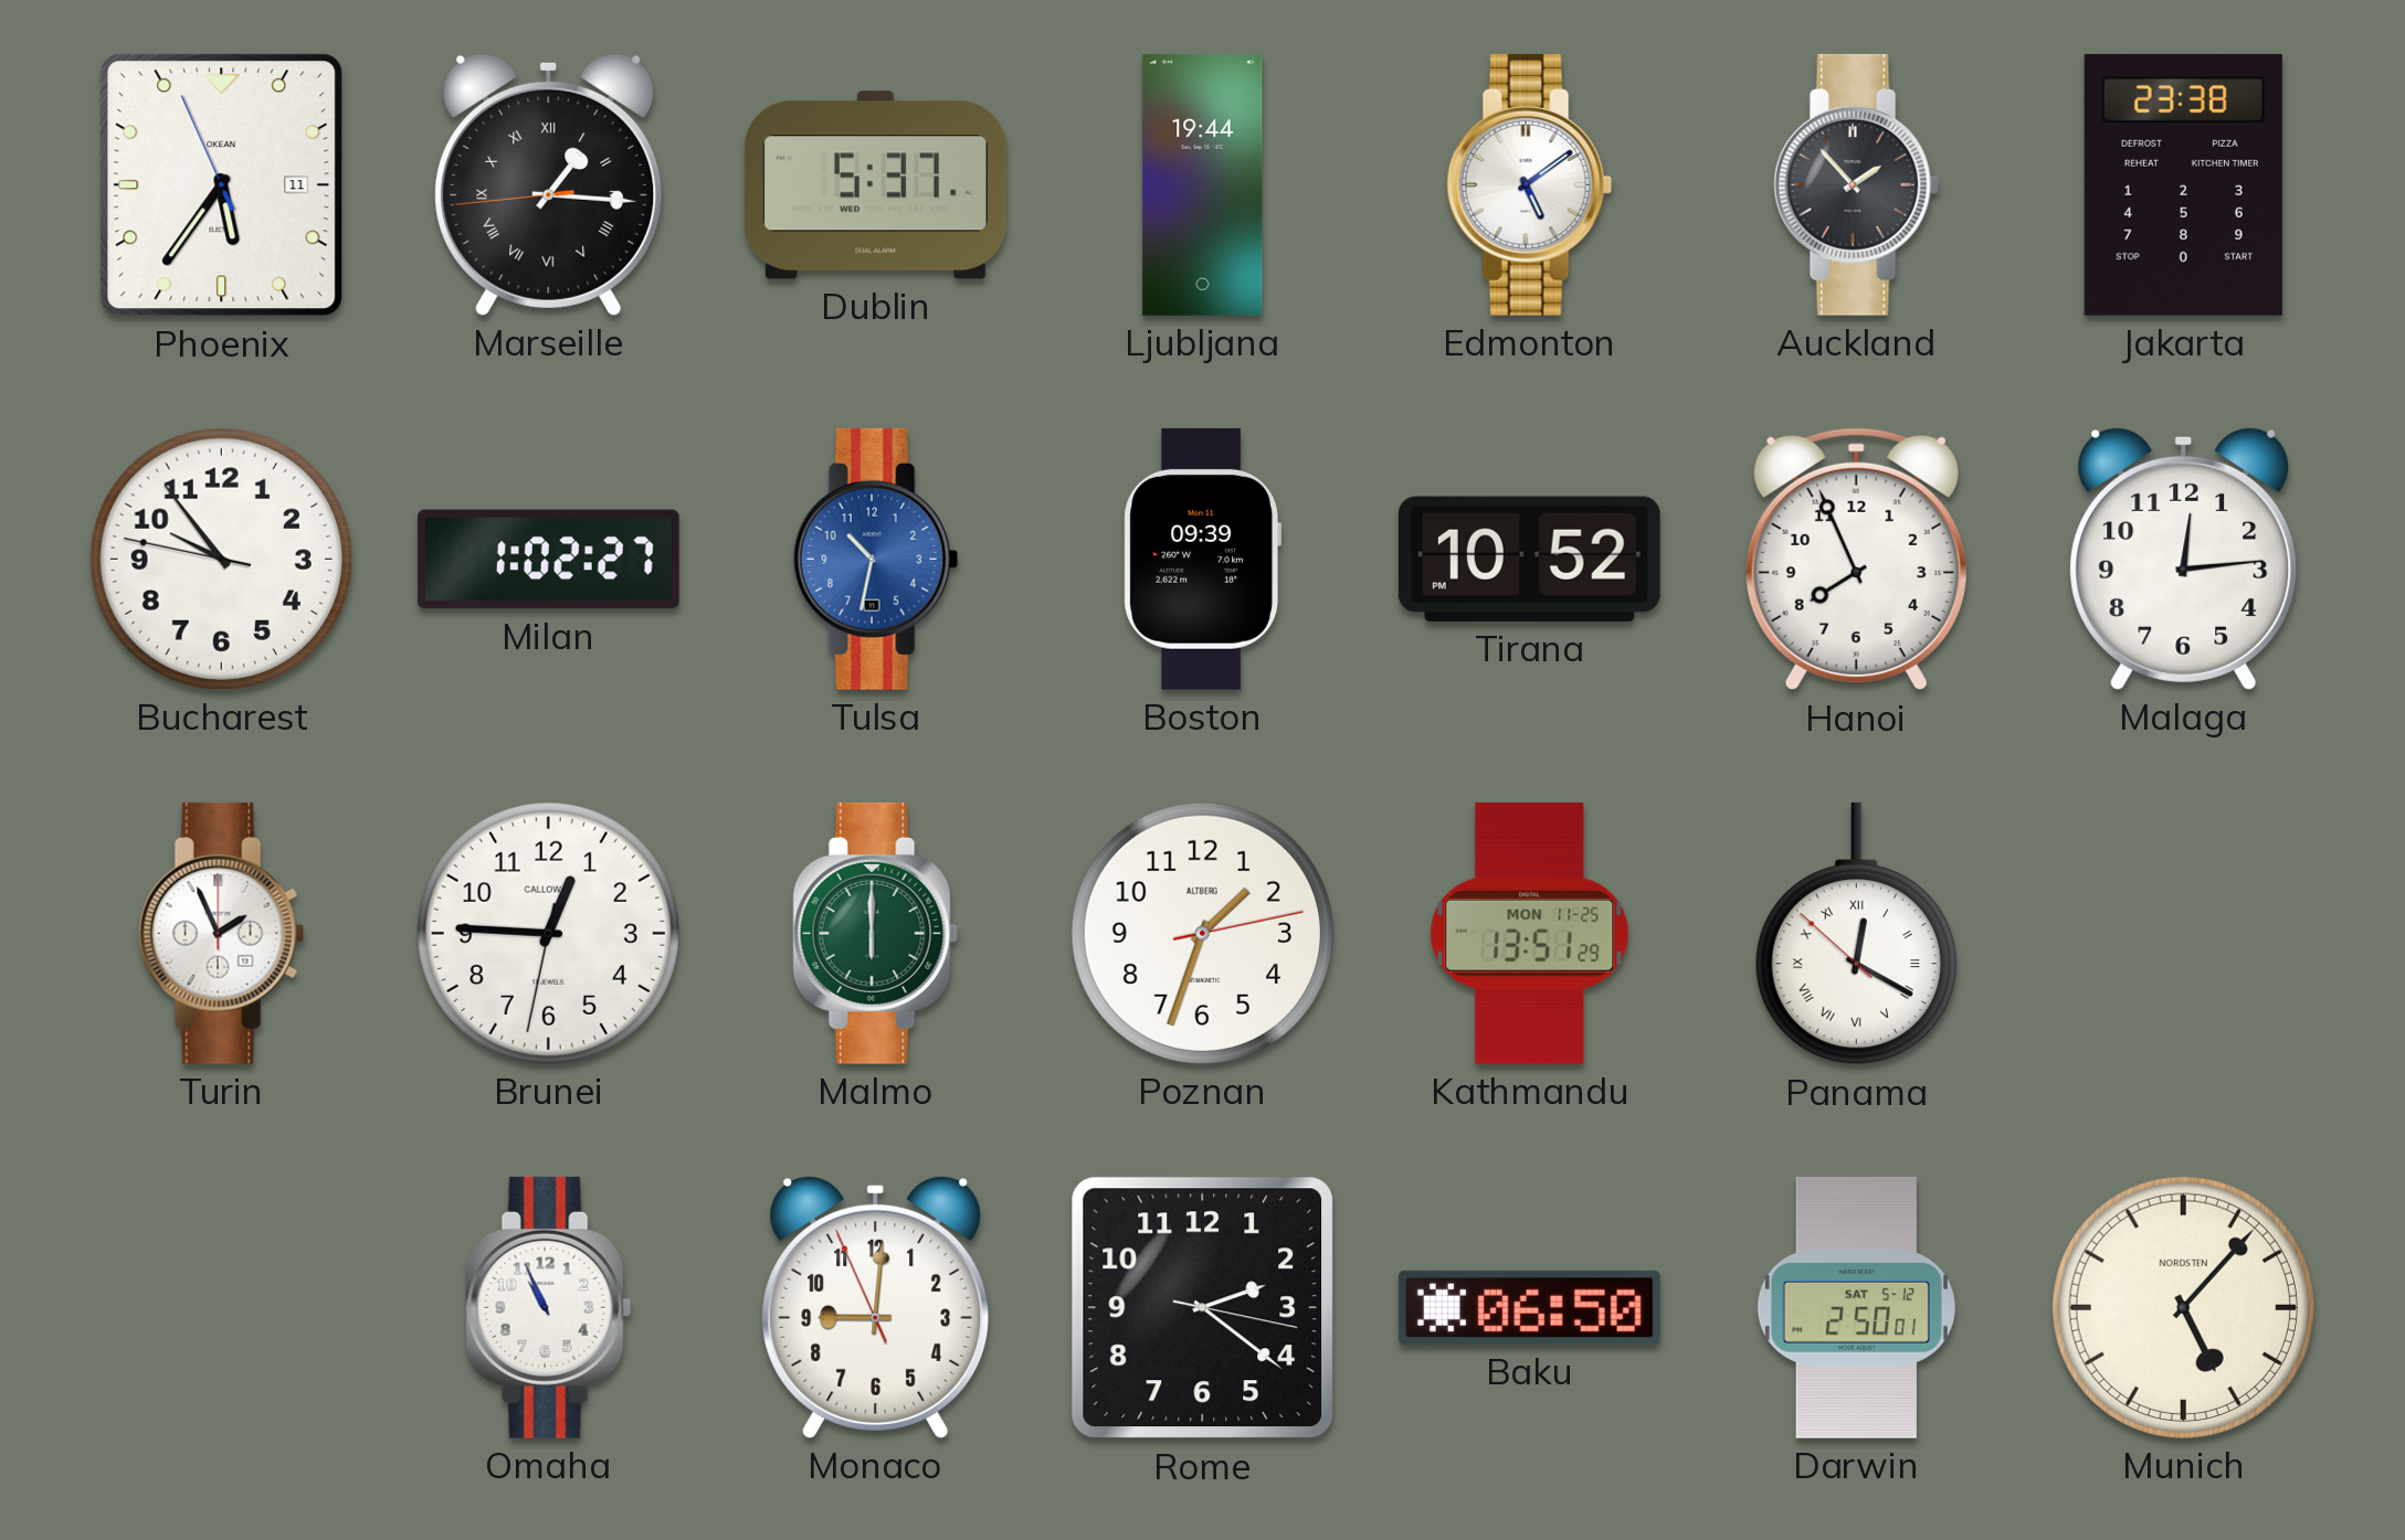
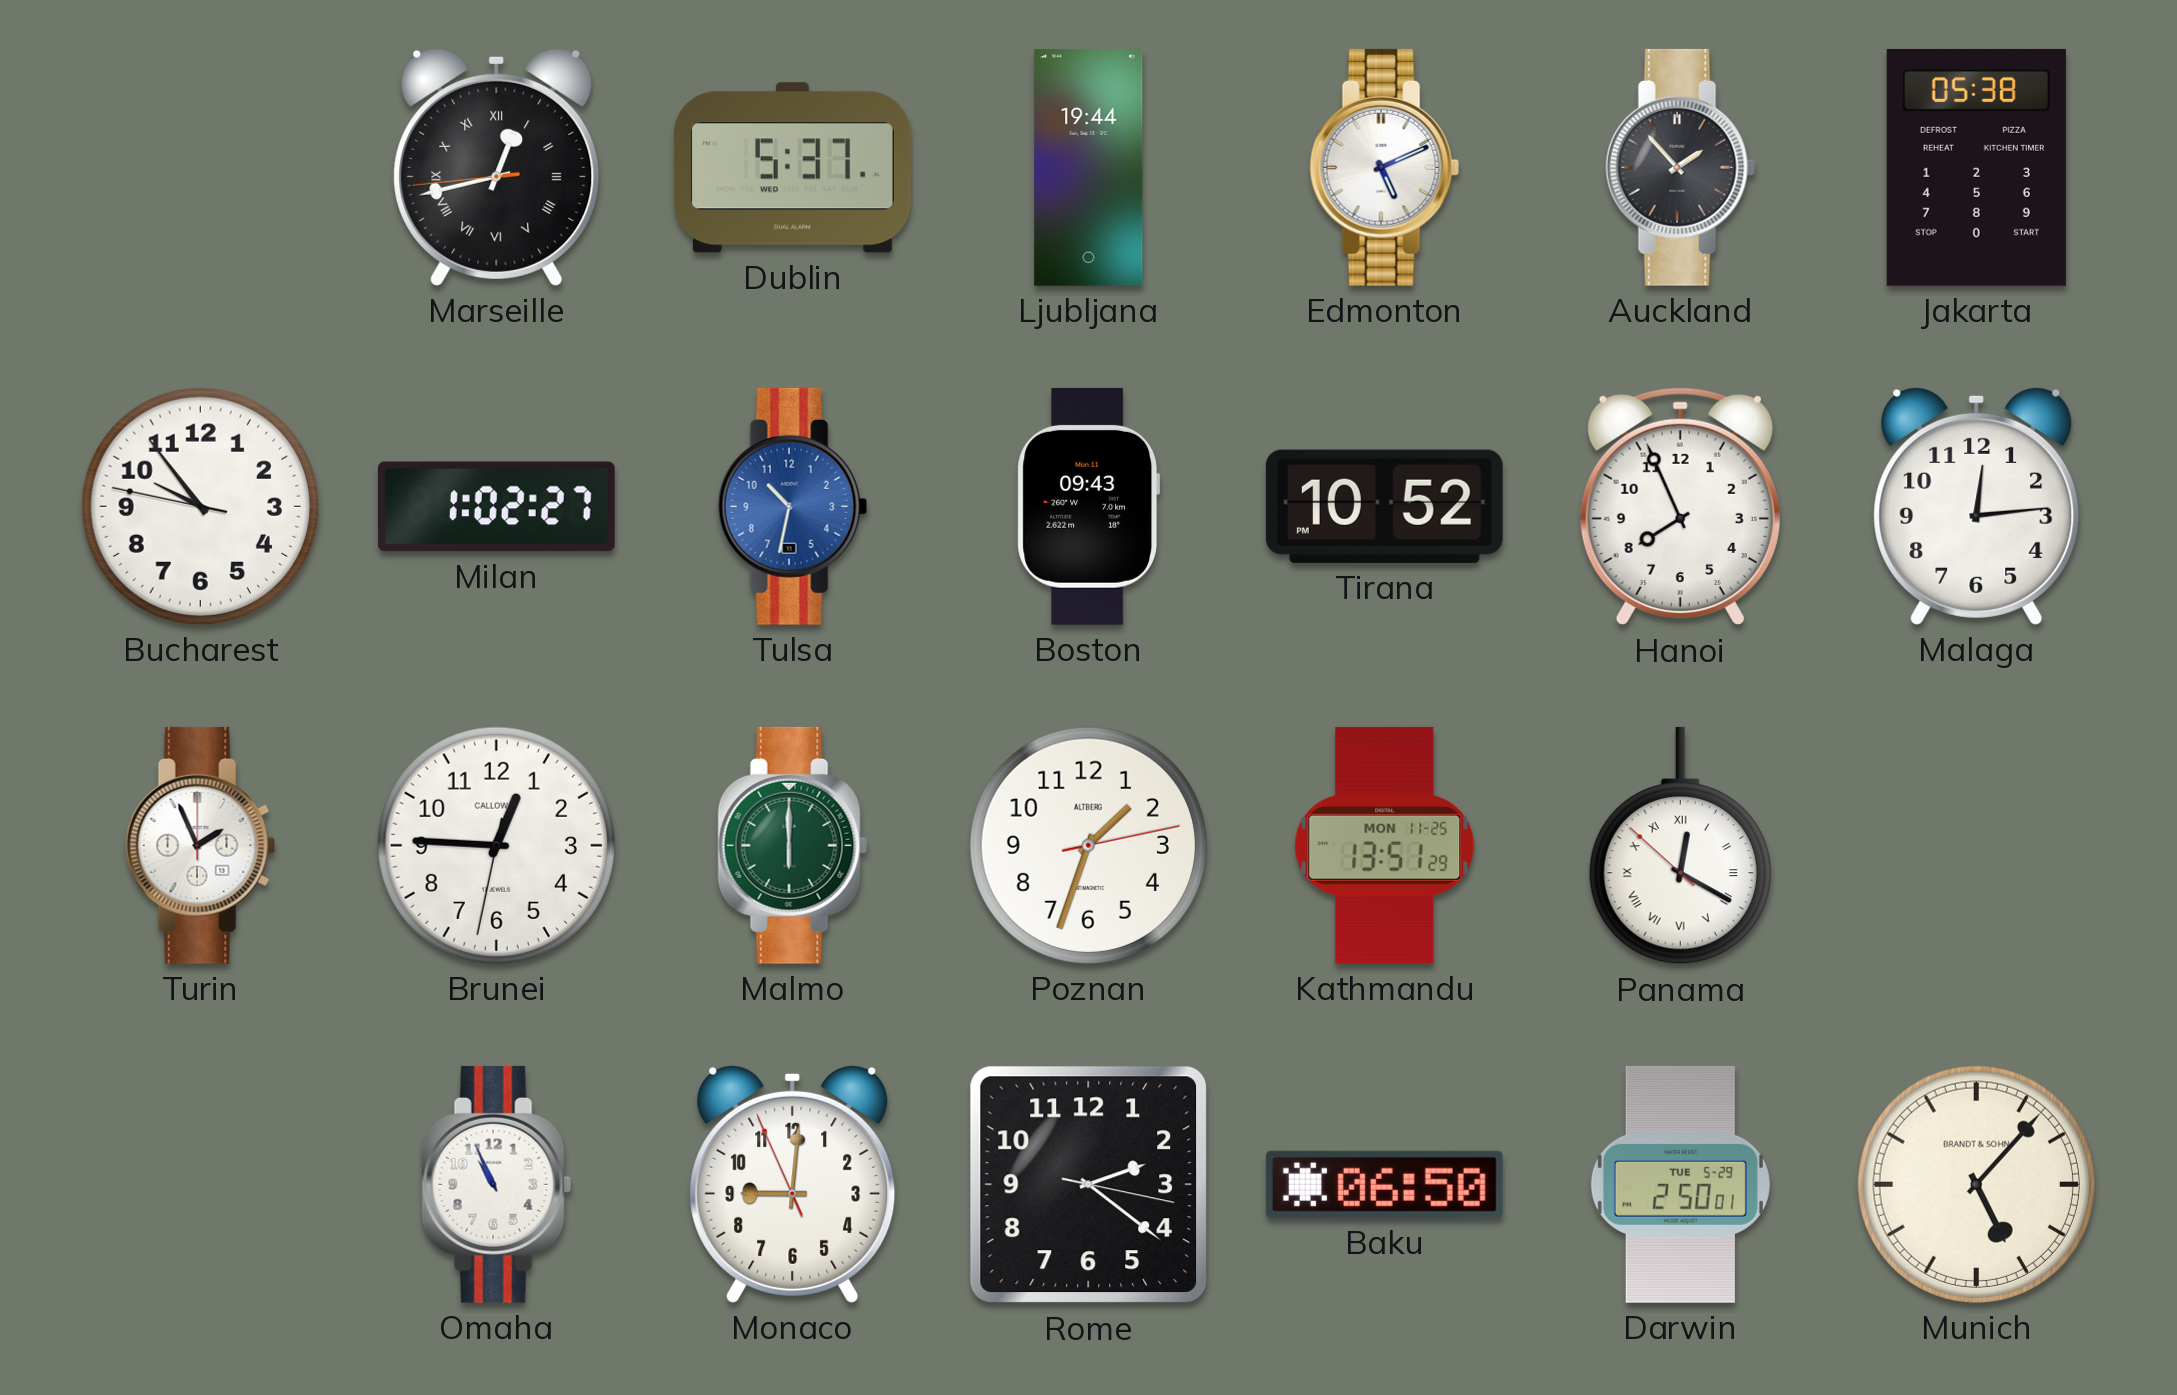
Phoenix: 5:35 -> none
Marseille: 1:15 -> 12:42
Edmonton: 5:09 -> 5:11
Jakarta: 23:38 -> 05:38
Boston: 09:39 -> 09:43
Darwin date: SAT 5-12 -> TUE 5-29
Munich brand: NORDSTEN -> BRANDT & SOHN
